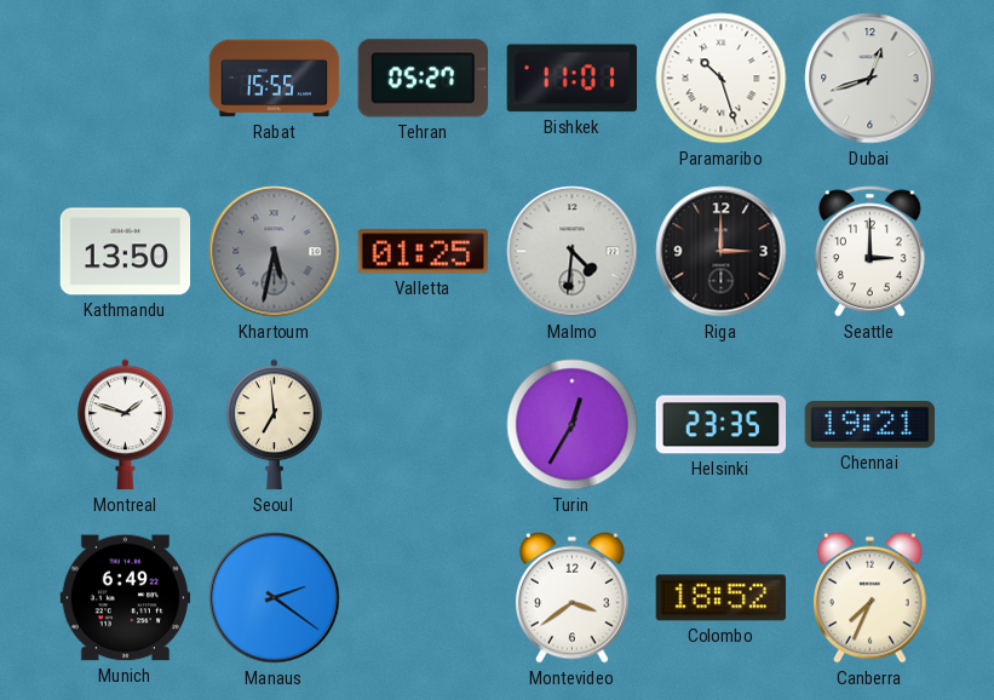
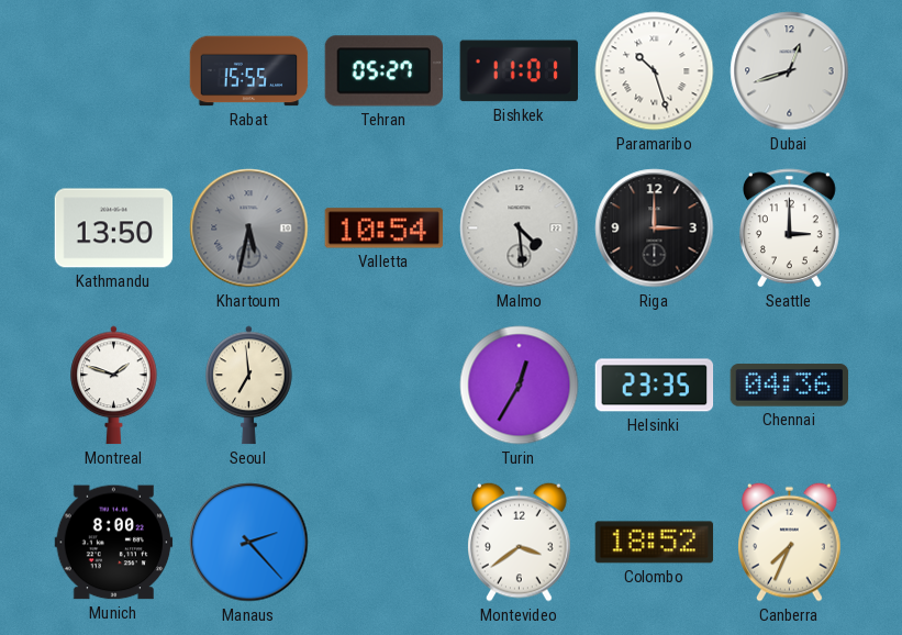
Valletta: 01:25 -> 10:54
Malmo: 4:31 -> 4:29
Chennai: 19:21 -> 04:36
Munich: 6:49 -> 8:00
Manaus: 2:21 -> 2:23
